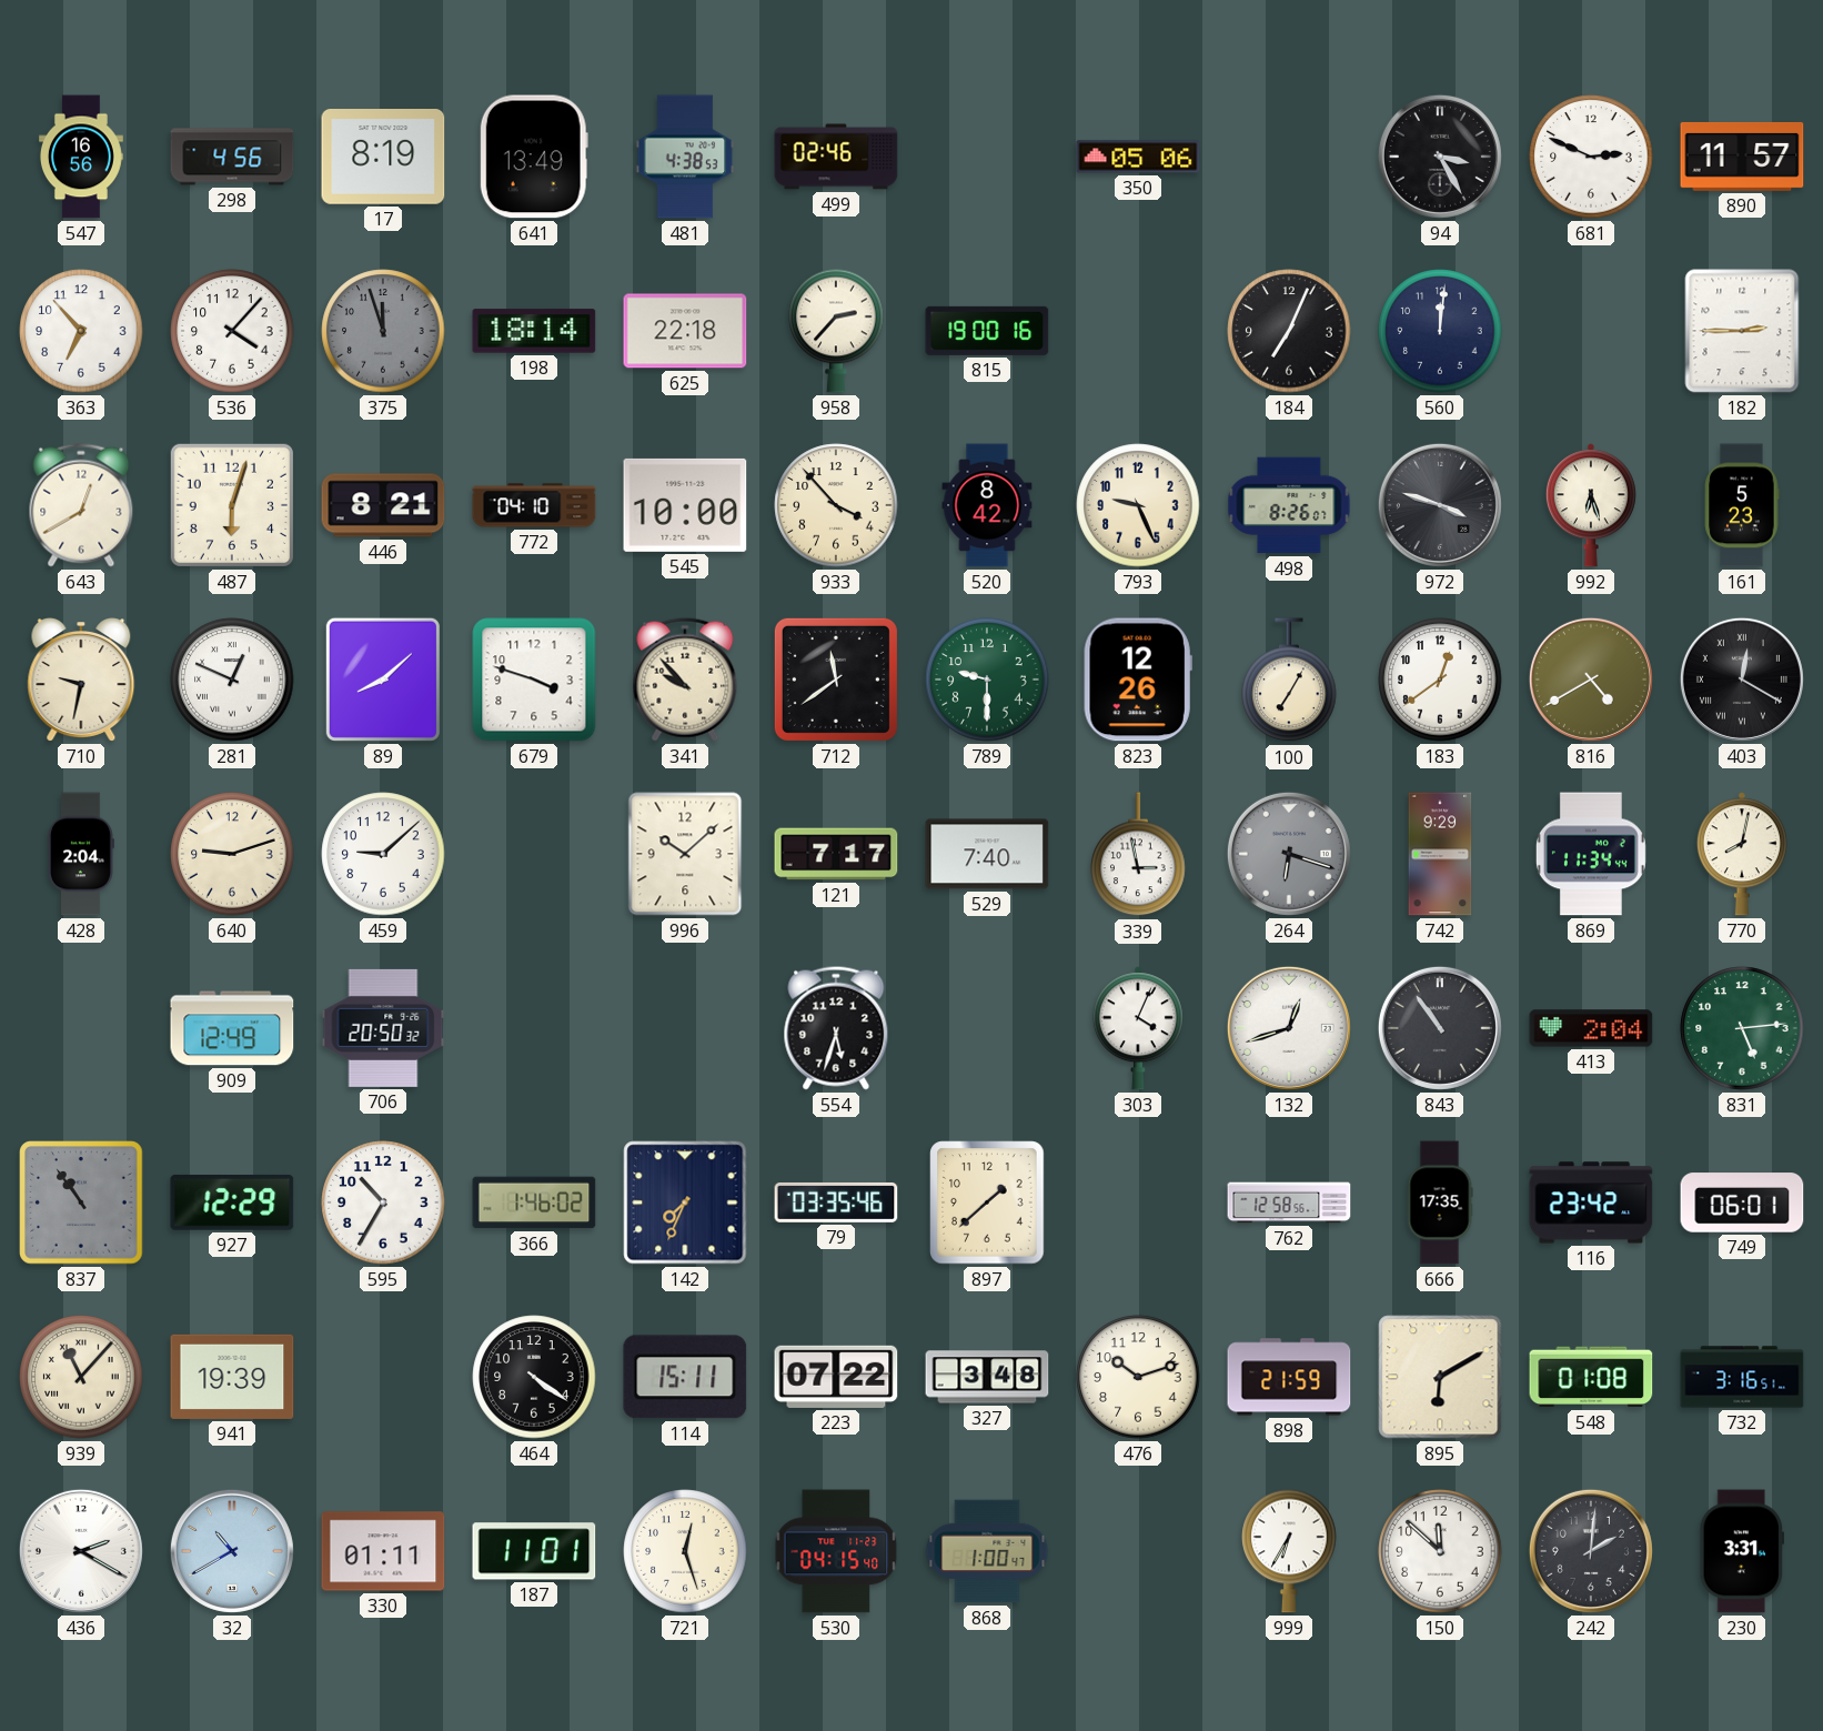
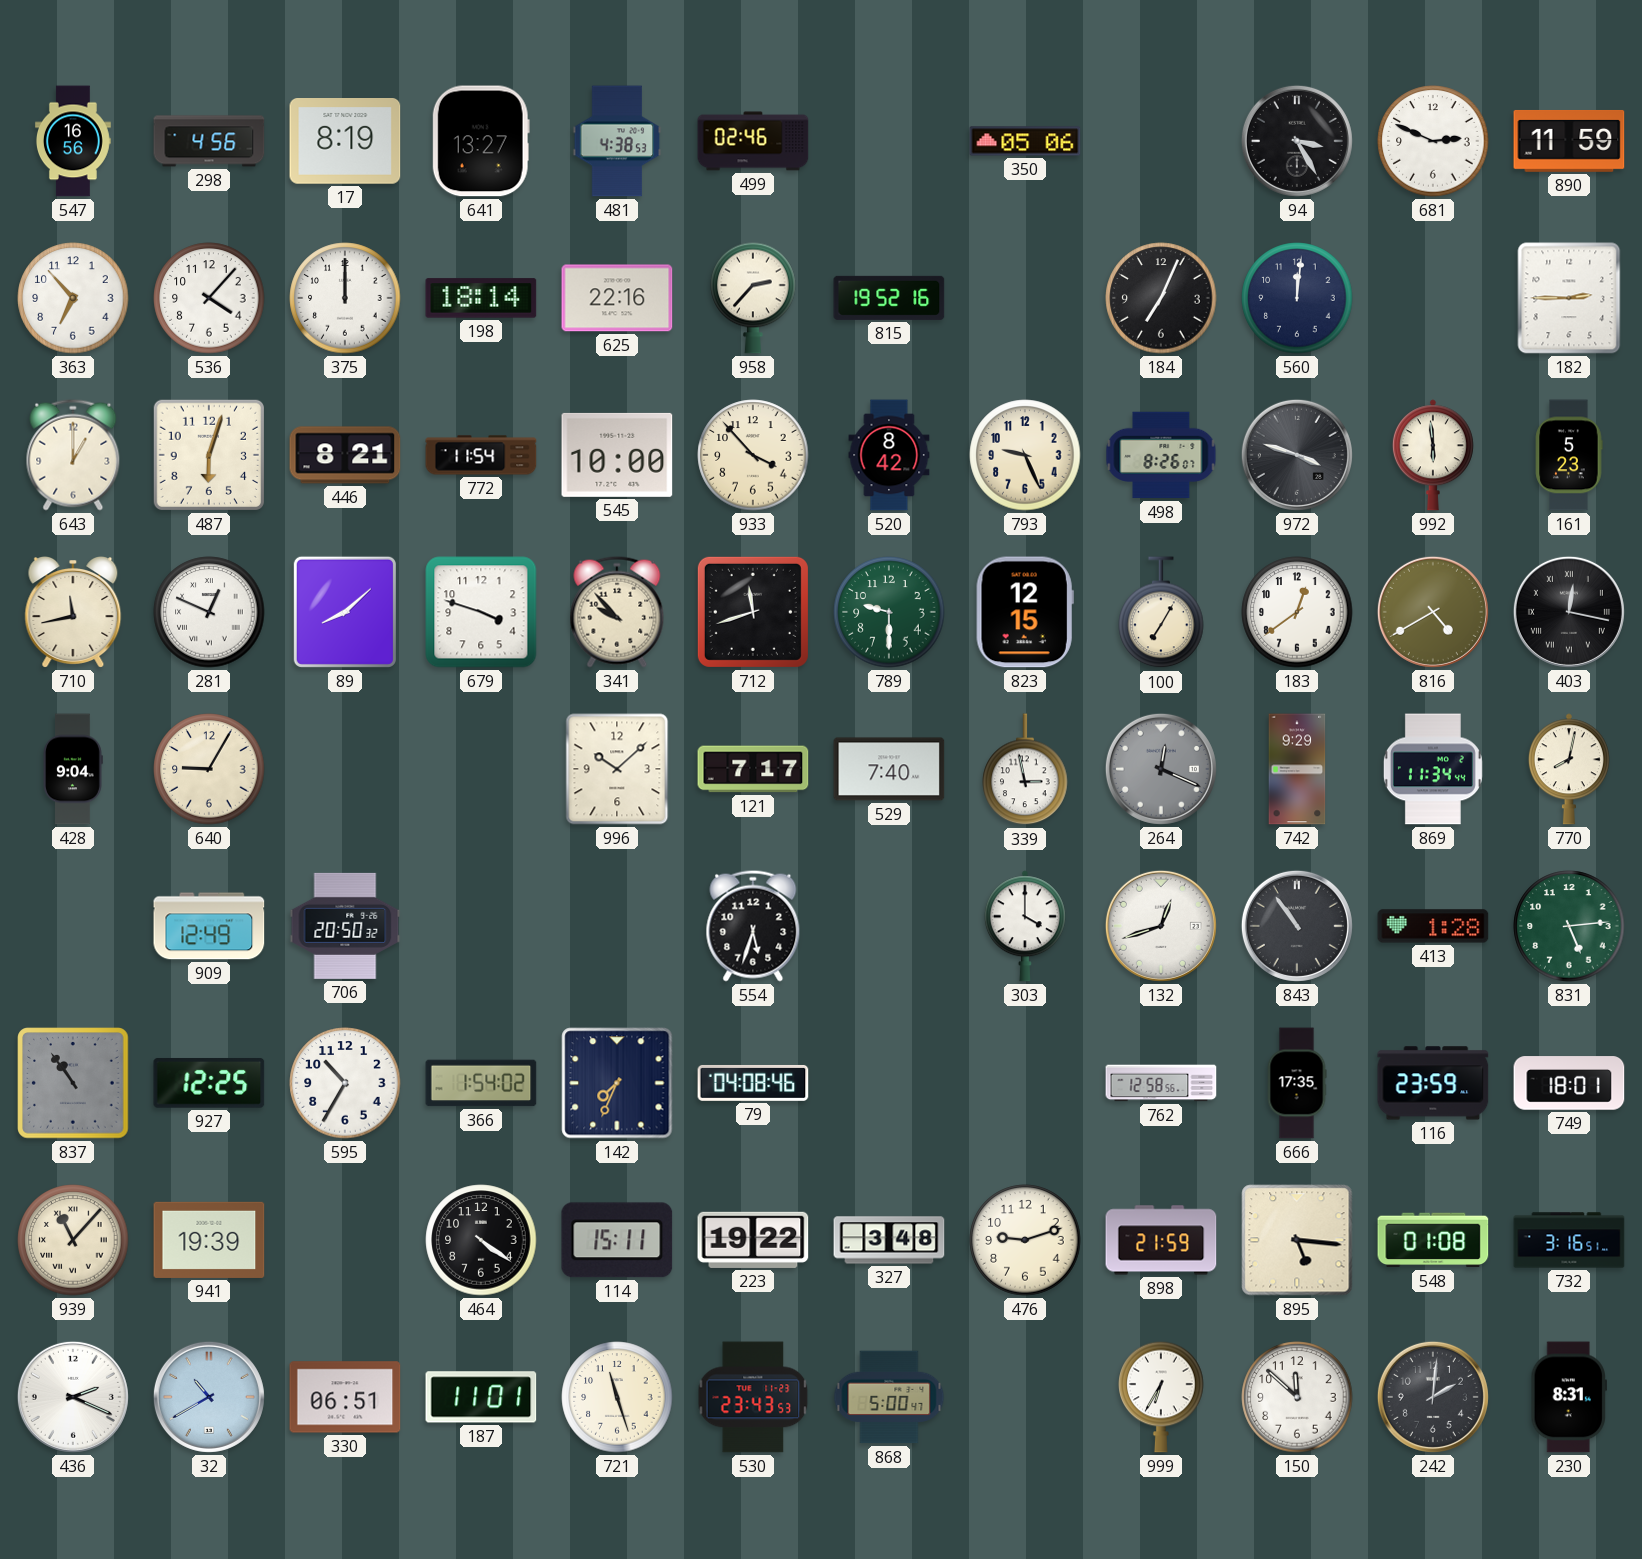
641: 13:49 -> 13:27
890: 11:57 -> 11:59
375: 11:57 -> 12:00
375 dial: grey -> white
625: 22:18 -> 22:16
815: 19:00 -> 19:52
643: 12:40 -> 1:00
772: 04:10 -> 11:54
992: 6:27 -> 5:59
710: 9:32 -> 11:43
712: 11:39 -> 11:42
823: 12:26 -> 12:15
403: 12:20 -> 12:17
428: 2:04 -> 9:04
640: 9:12 -> 9:05
459: 9:08 -> none
264: 6:18 -> 12:19
303: 4:04 -> 4:00
413: 2:04 -> 1:28
927: 12:29 -> 12:25
366: 1:46 -> 1:54
79: 03:35 -> 04:08
897: 1:38 -> none
116: 23:42 -> 23:59
749: 06:01 -> 18:01
223: 07:22 -> 19:22
476: 10:12 -> 9:12
895: 6:10 -> 5:16
436: 2:20 -> 2:19
330: 01:11 -> 06:51
721: 12:27 -> 11:27
530: 04:15 -> 23:43
868: 1:00 -> 5:00
230: 3:31 -> 8:31
